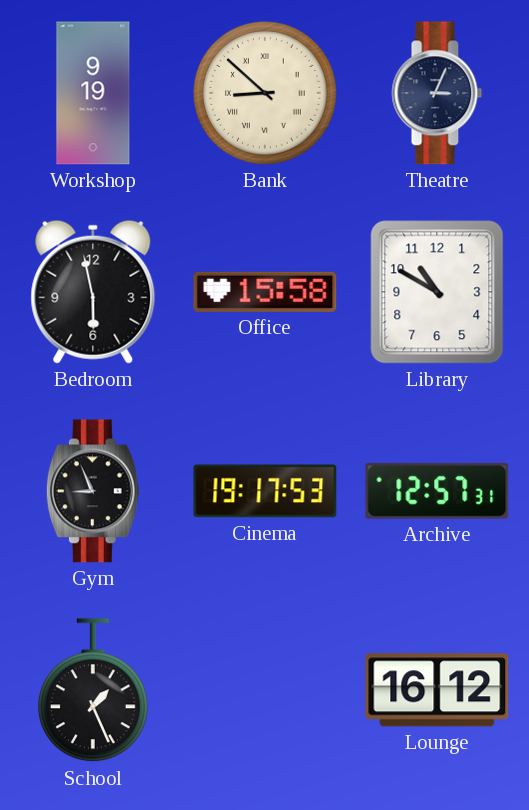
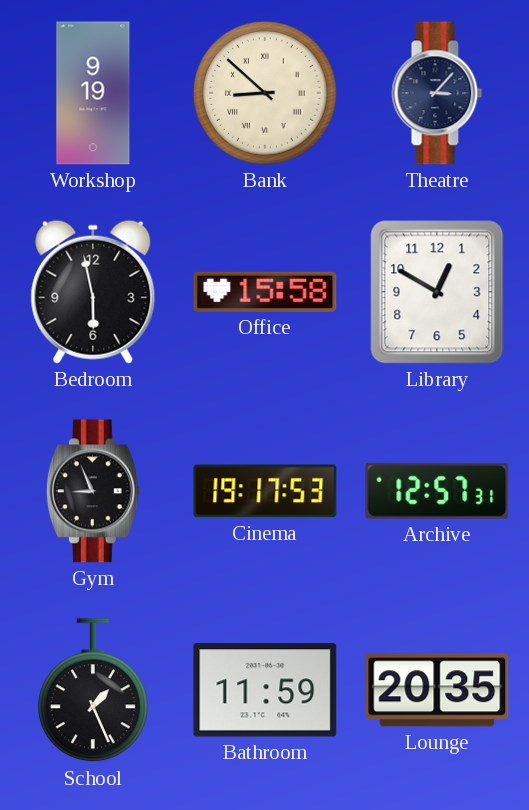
Theatre: 3:04 -> 3:07
Library: 10:50 -> 12:50
Bathroom: none -> 11:59
Lounge: 16:12 -> 20:35
